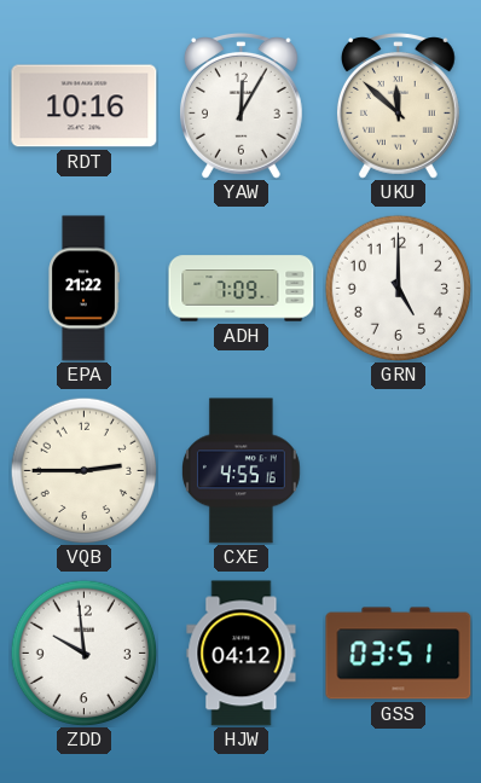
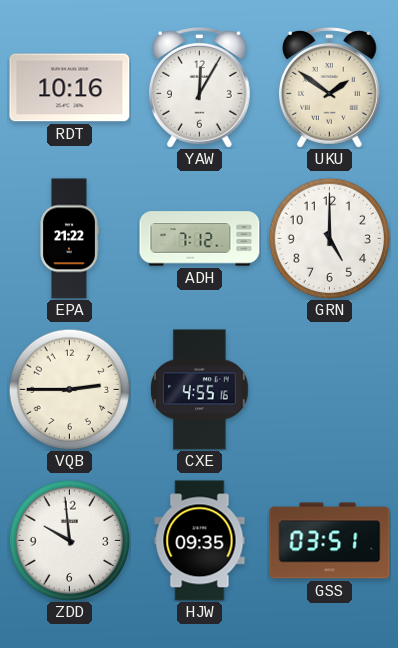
UKU: 11:52 -> 1:51
ADH: 7:09 -> 7:12
HJW: 04:12 -> 09:35
